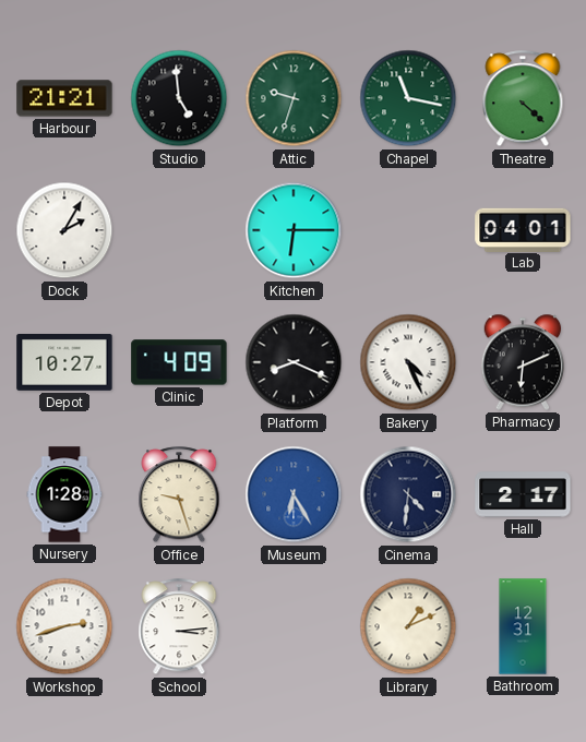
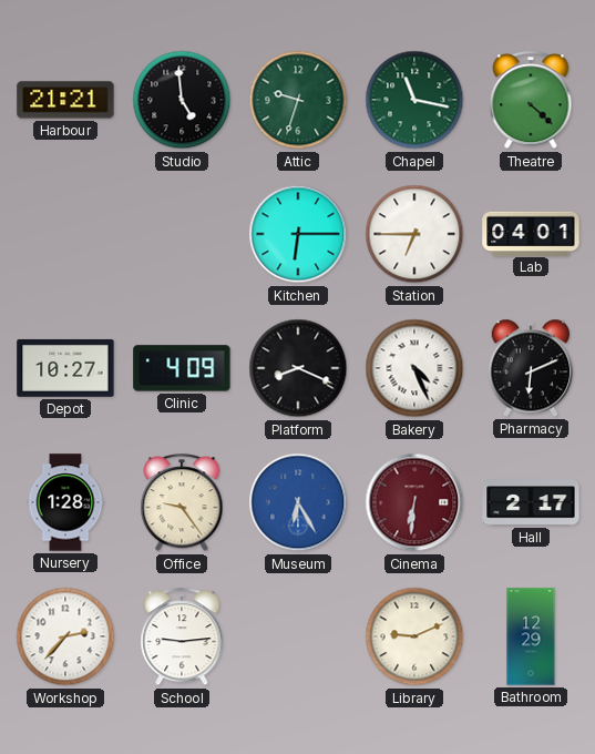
Dock: 2:05 -> none
Station: none -> 6:45
Office: 9:27 -> 9:24
Cinema: 4:31 -> 6:31
Cinema dial: navy -> burgundy
Workshop: 2:42 -> 2:37
School: 3:14 -> 9:14
Library: 1:11 -> 9:11
Bathroom: 12:31 -> 12:29
